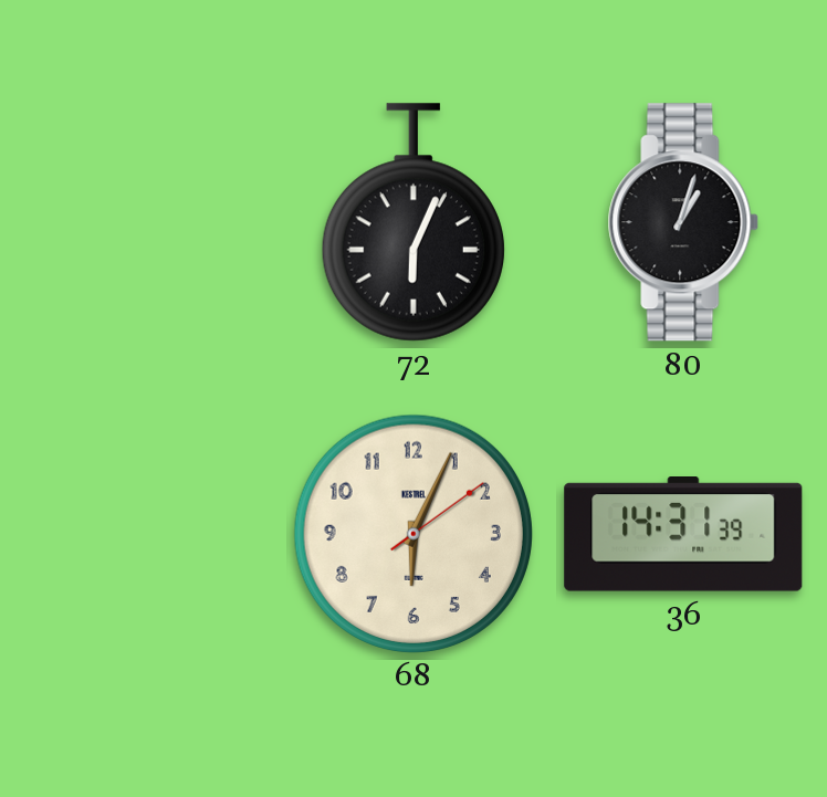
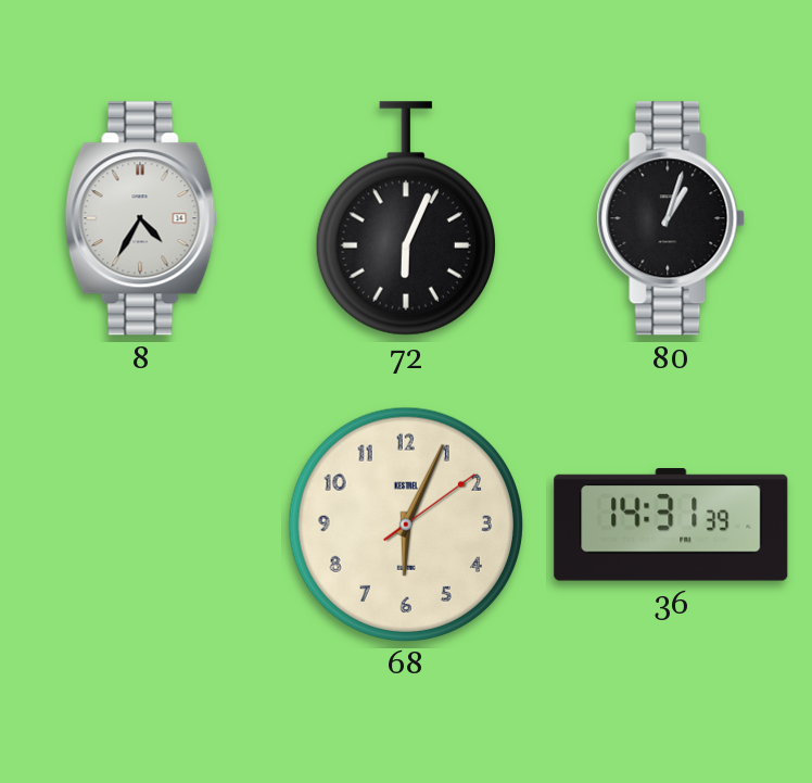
8: none -> 4:35
